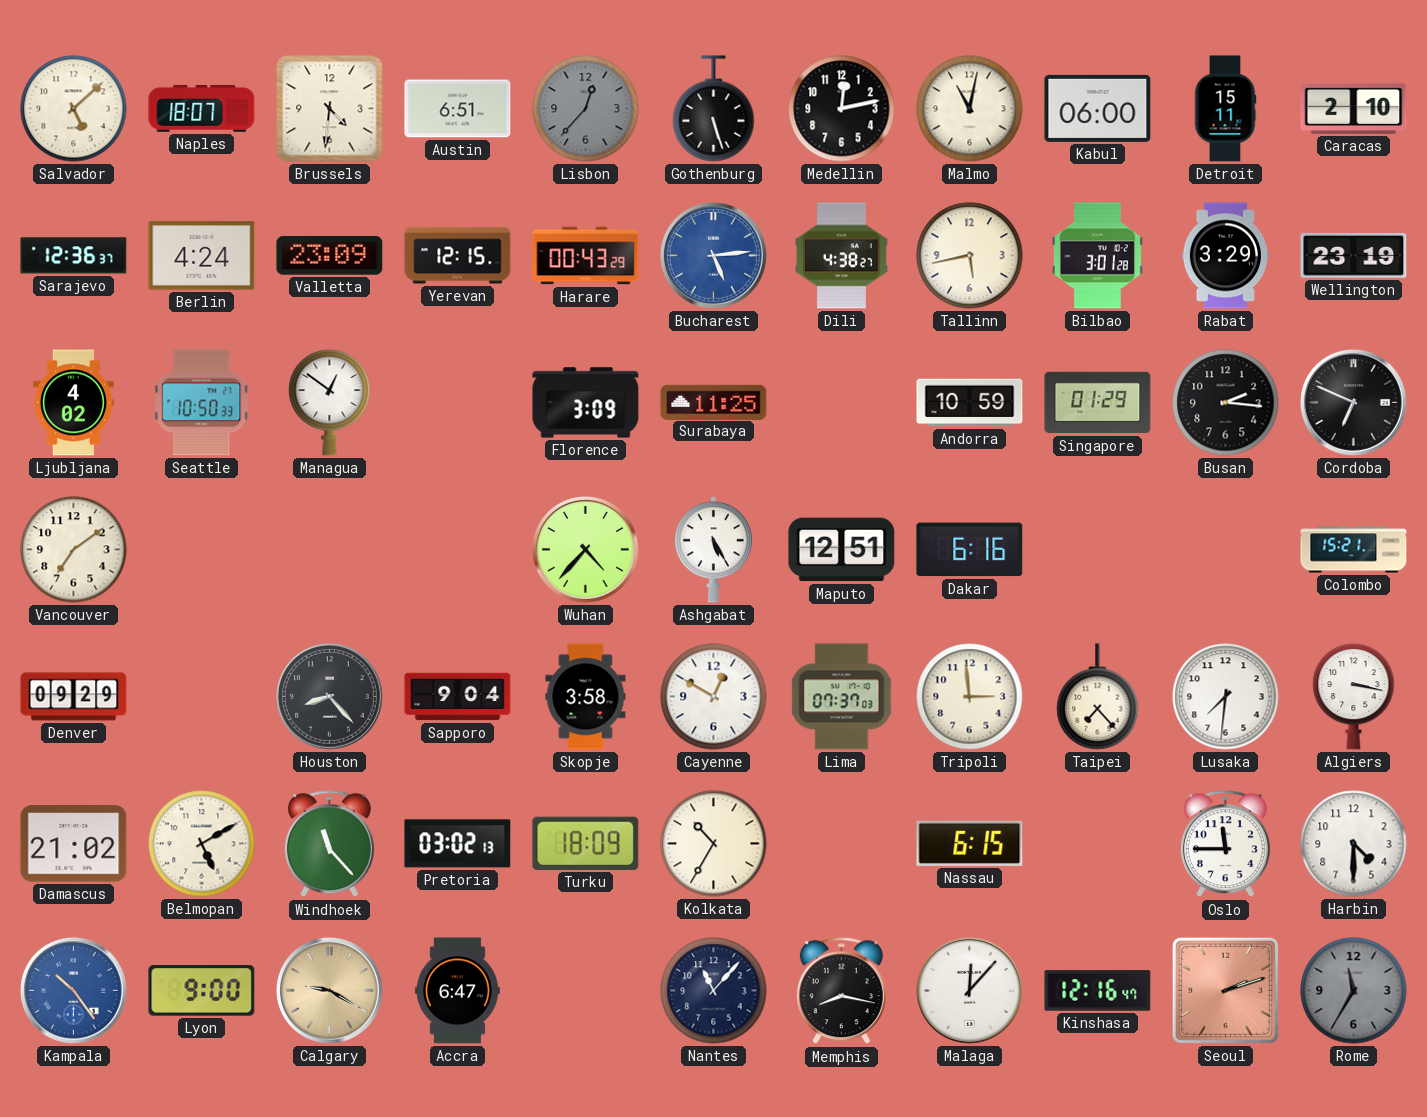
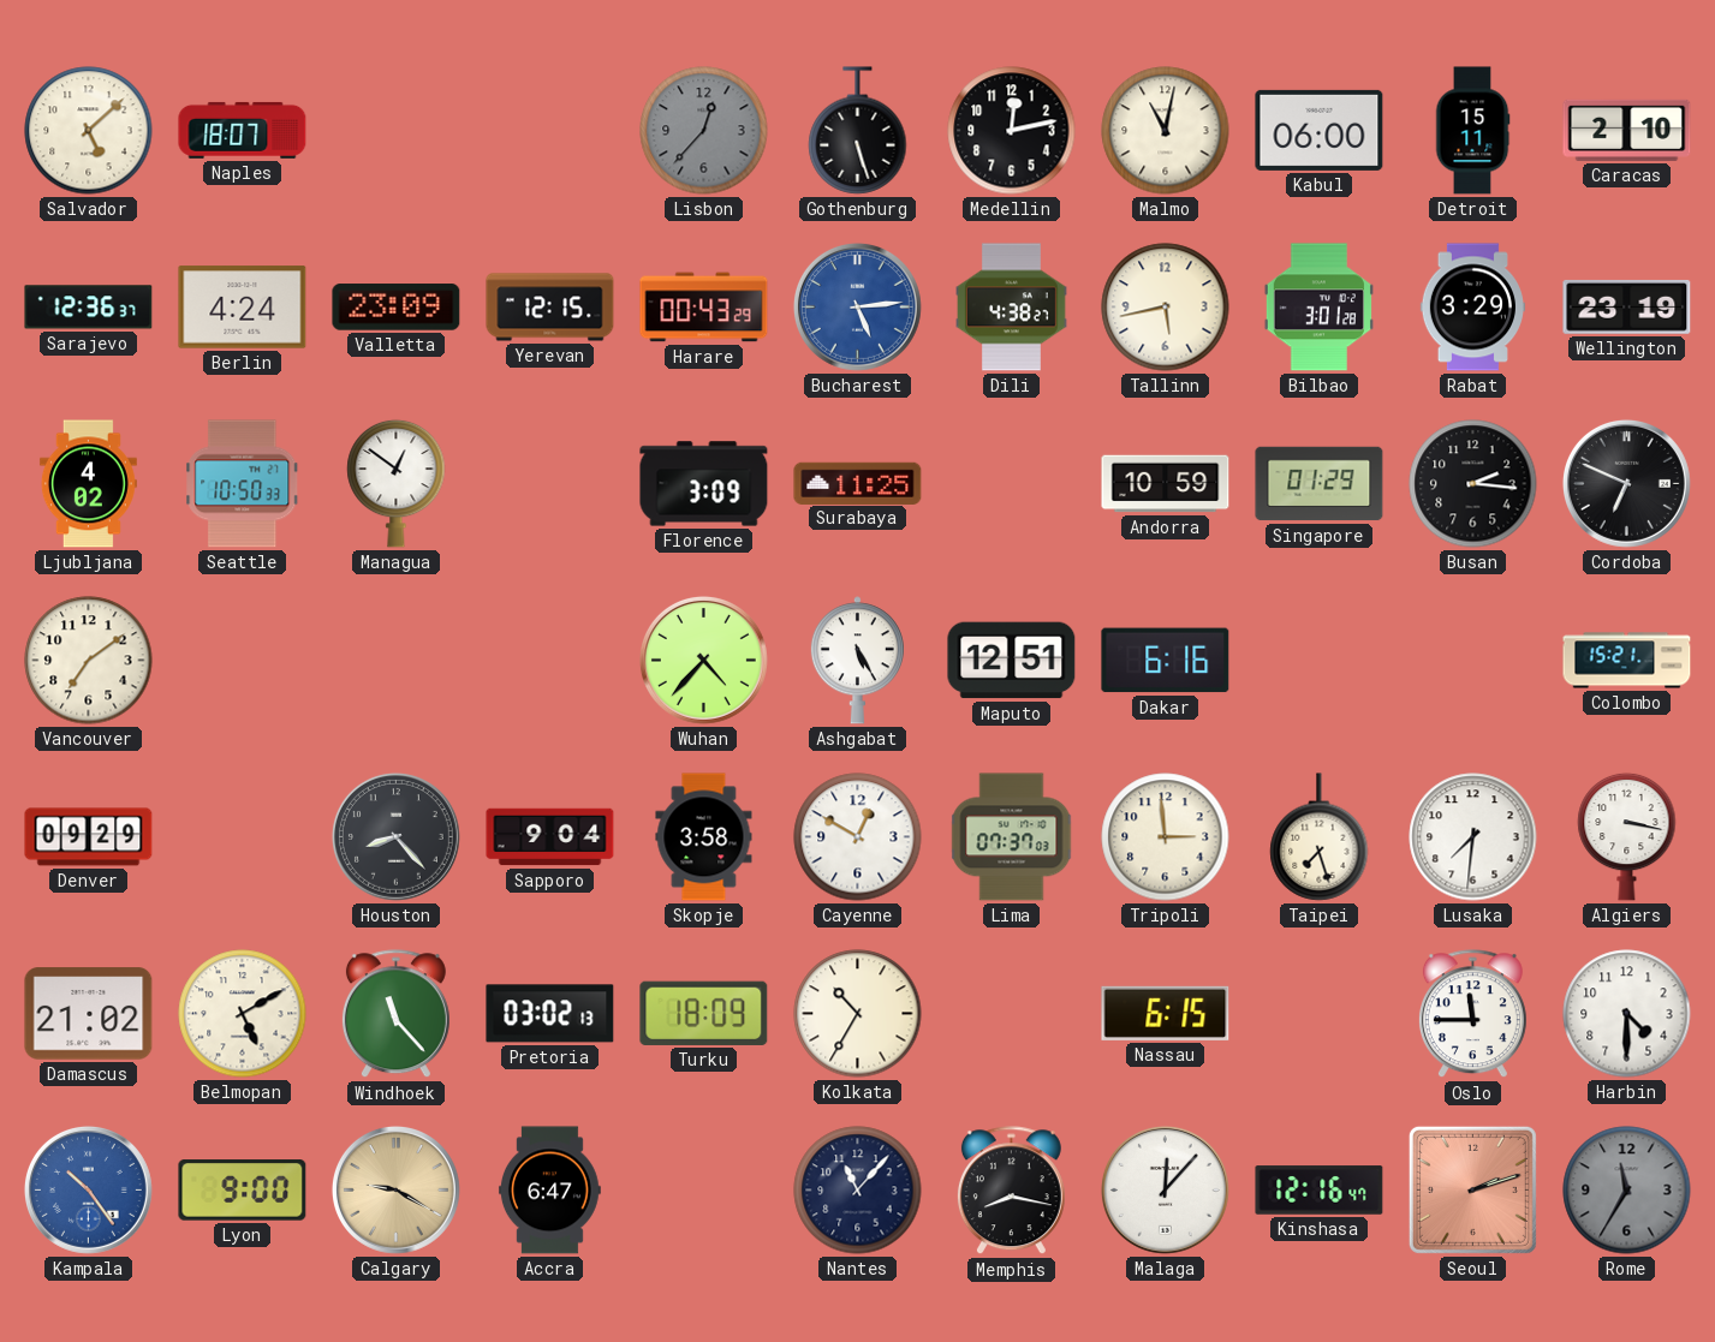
Brussels: 4:31 -> none
Austin: 6:51 -> none
Taipei: 7:23 -> 7:27
